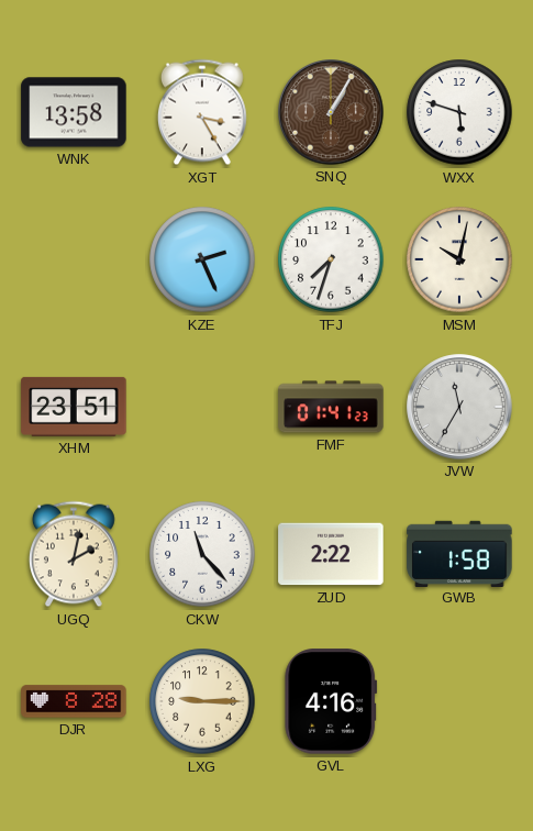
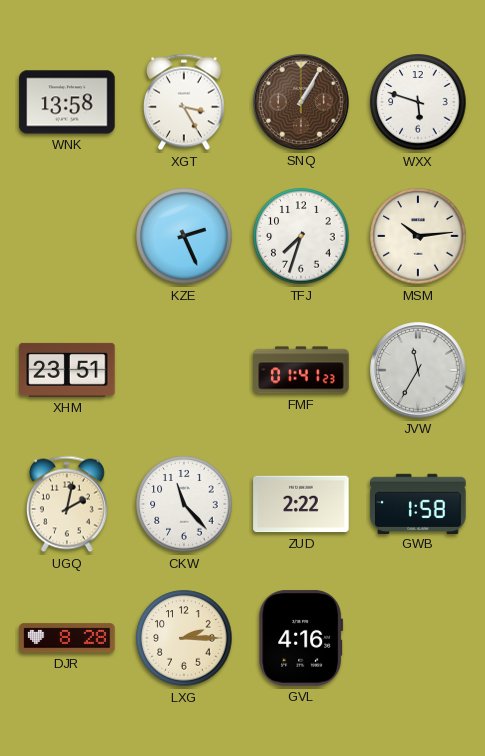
MSM: 10:02 -> 10:14
LXG: 9:15 -> 2:15
